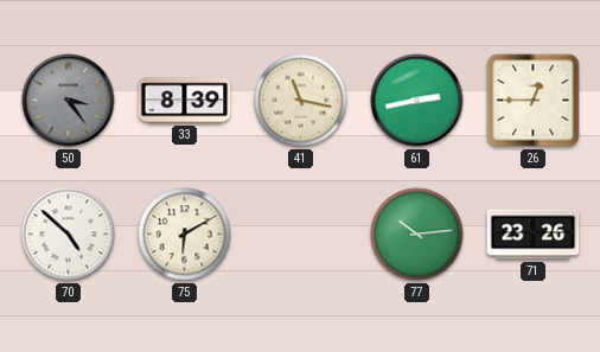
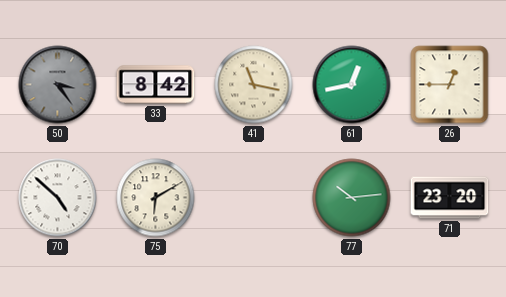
33: 8:39 -> 8:42
61: 2:43 -> 12:43
71: 23:26 -> 23:20
